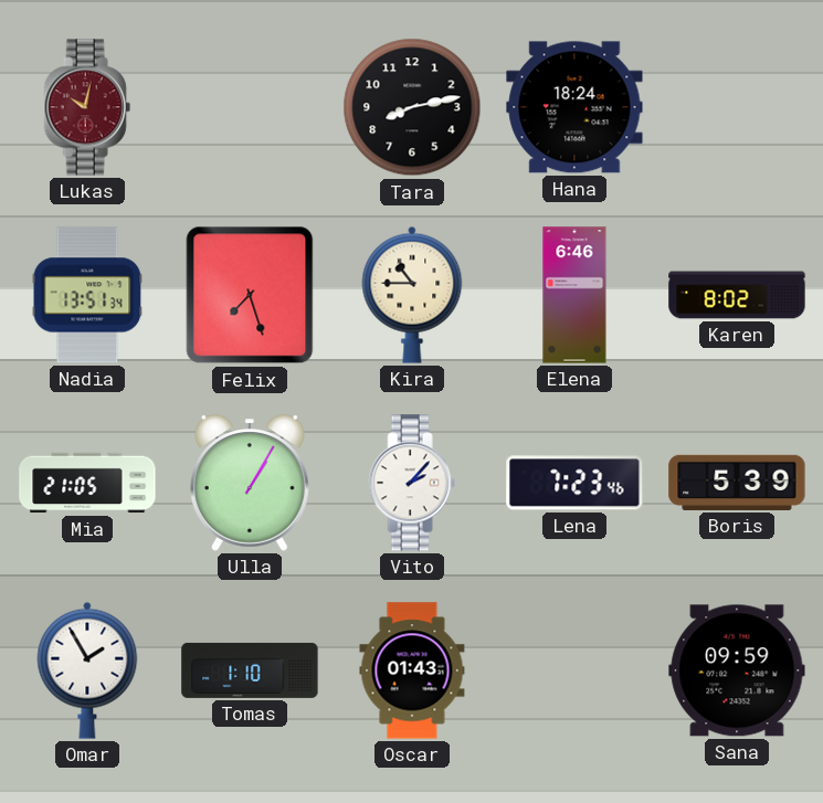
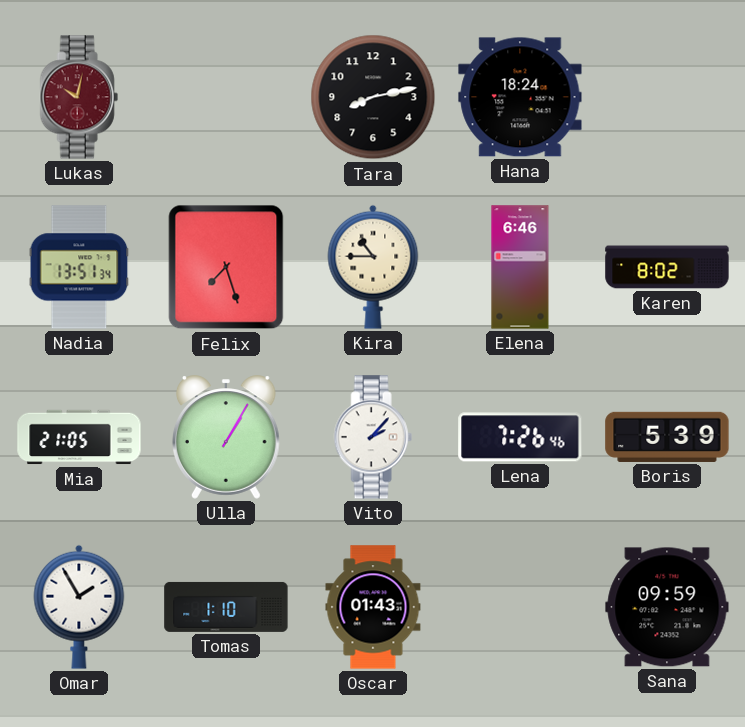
Lena: 7:23 -> 7:26
